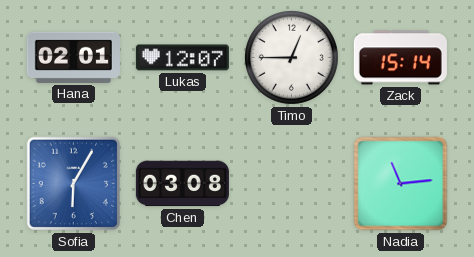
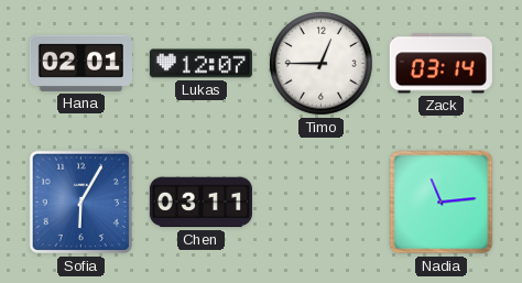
Zack: 15:14 -> 03:14
Chen: 03:08 -> 03:11
